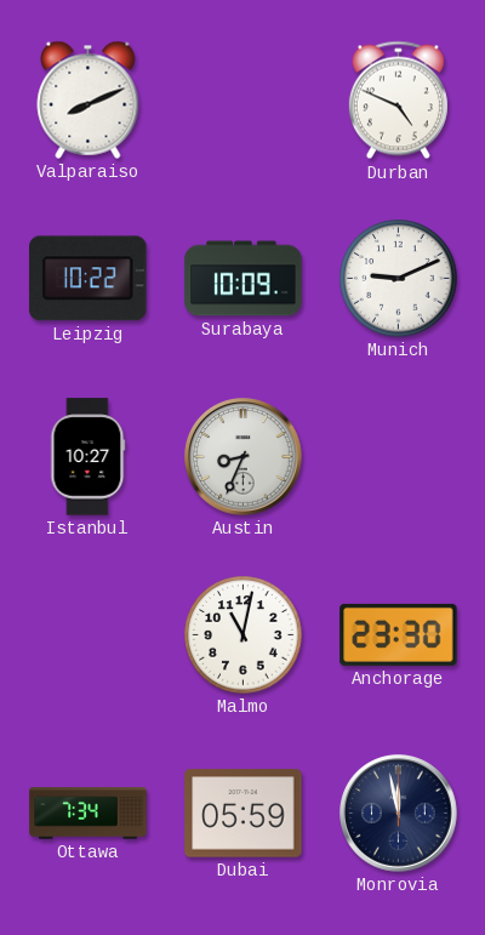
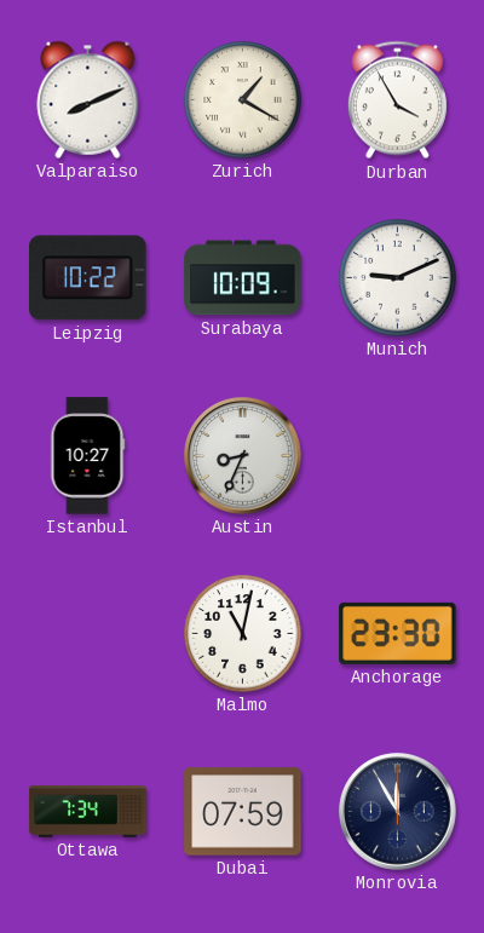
Zurich: none -> 1:20
Durban: 4:49 -> 3:55
Dubai: 05:59 -> 07:59
Monrovia: 11:58 -> 11:55
